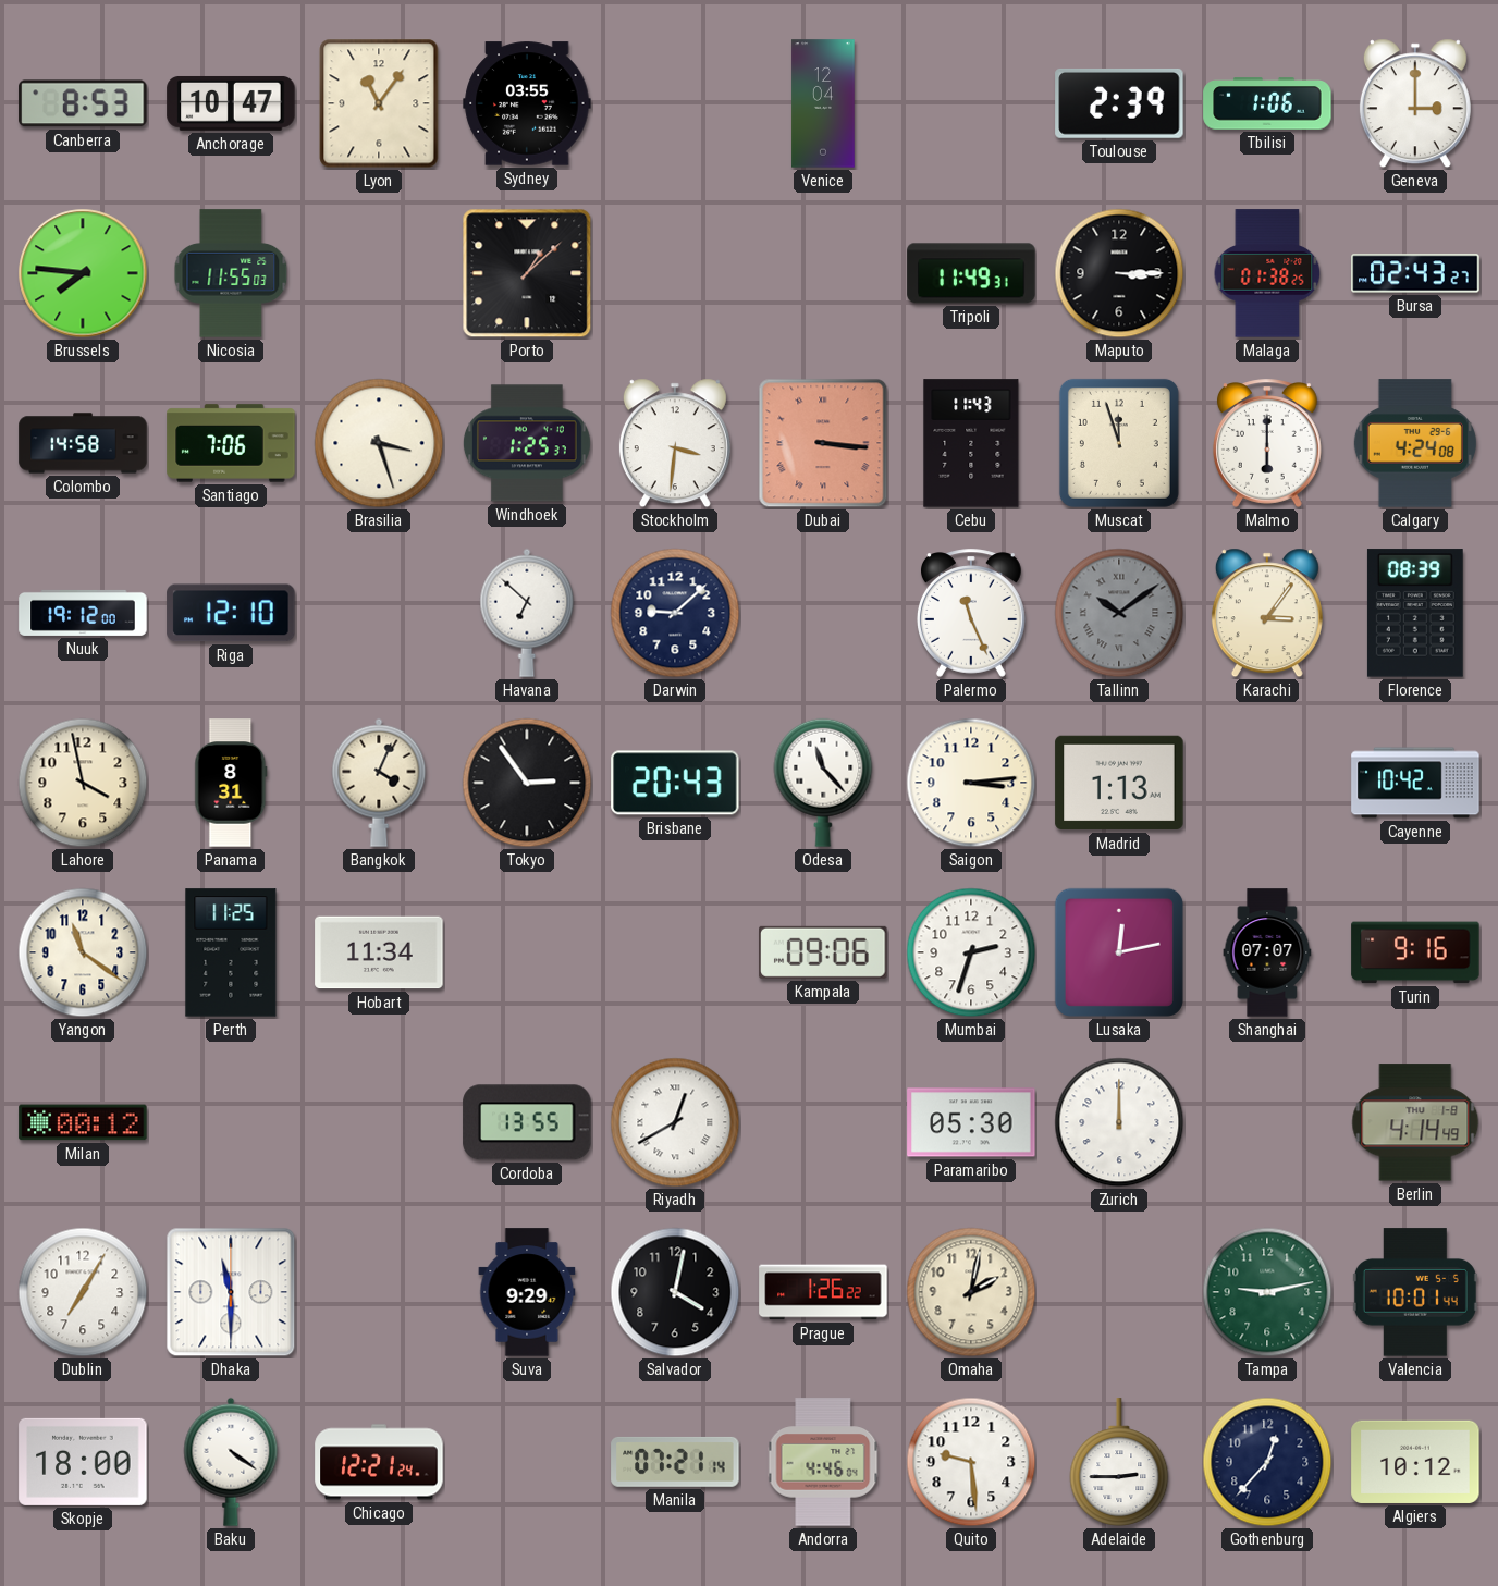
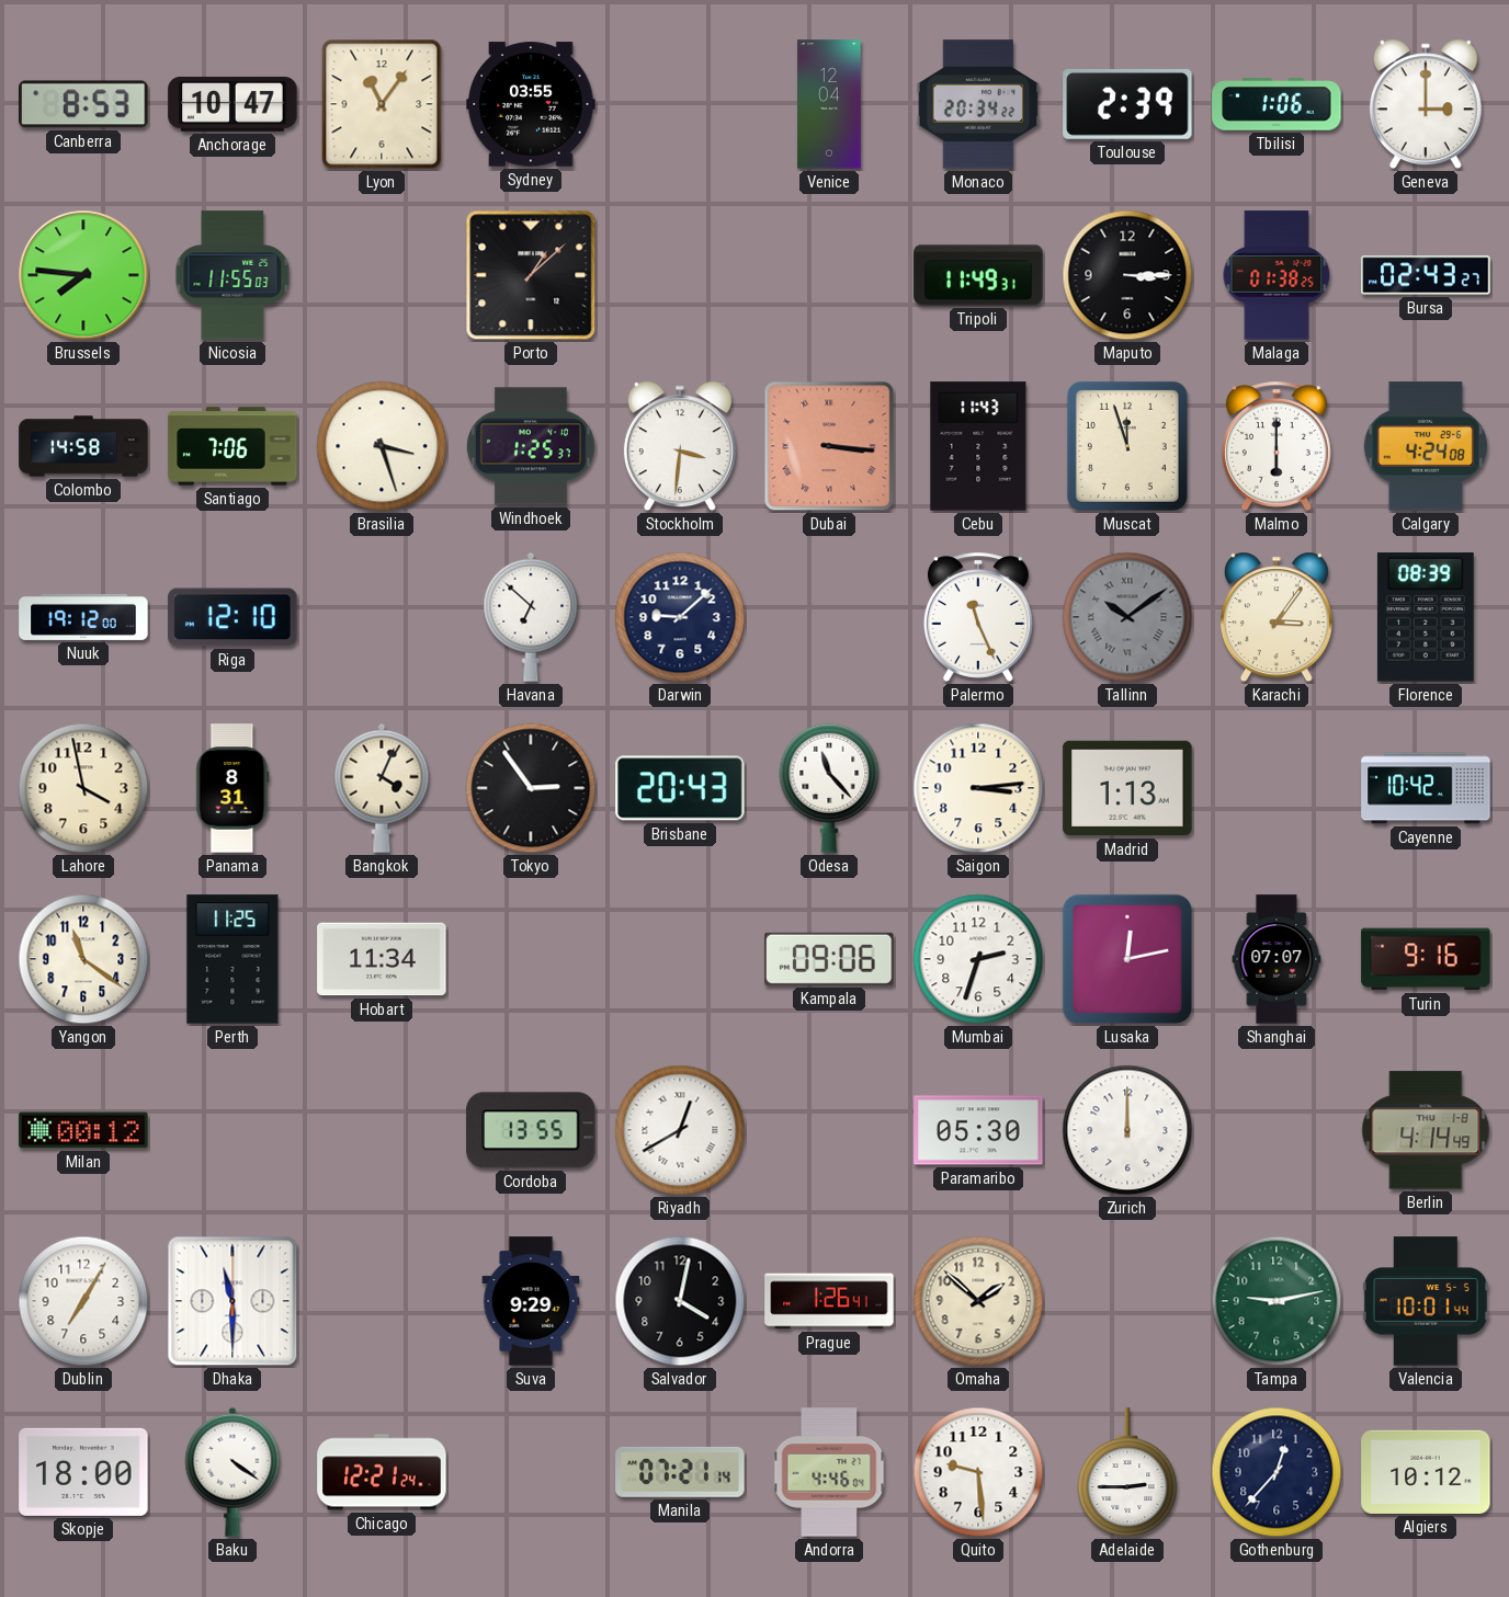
Monaco: none -> 20:34
Prague: 1:26:22 -> 1:26:41
Omaha: 2:02 -> 1:52
